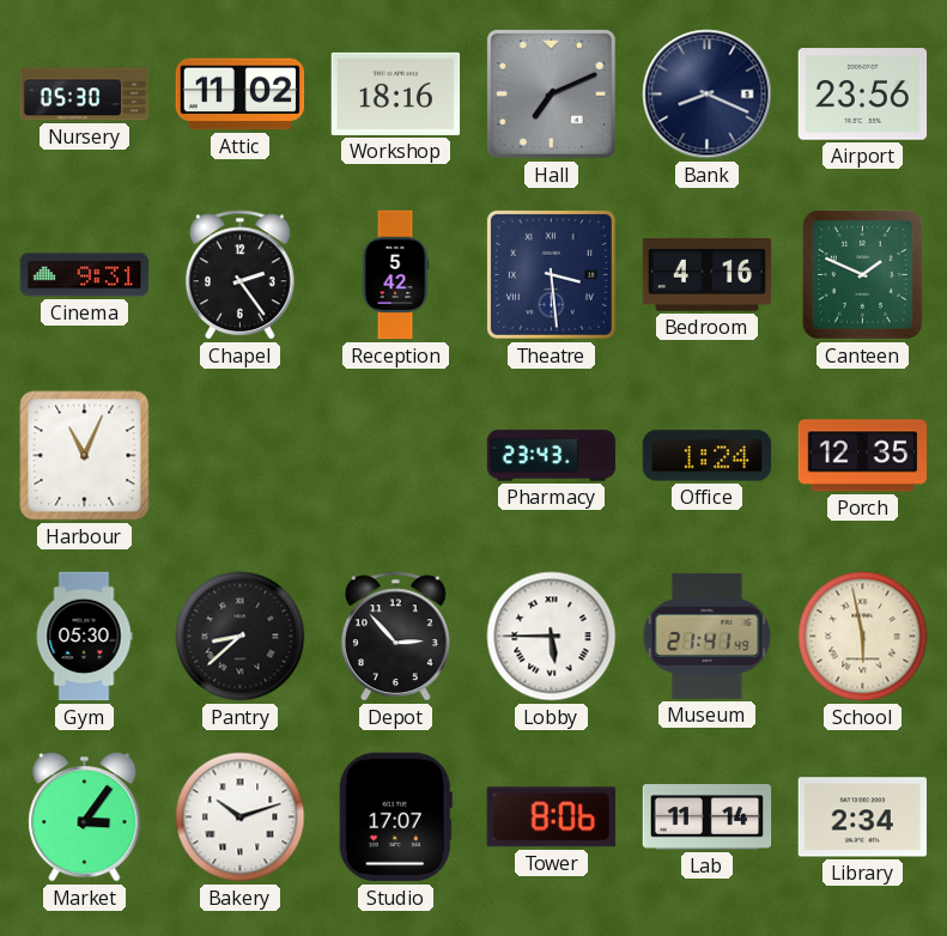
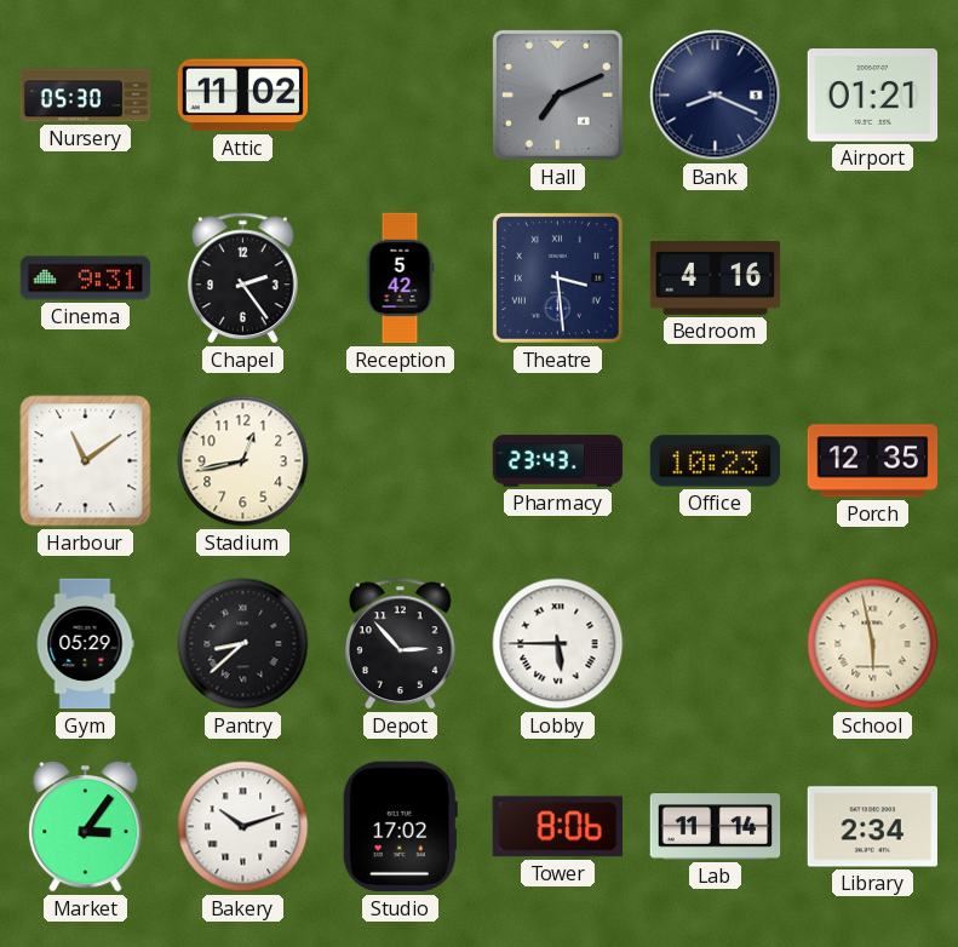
Workshop: 18:16 -> none
Airport: 23:56 -> 01:21
Canteen: 1:49 -> none
Harbour: 11:04 -> 11:09
Stadium: none -> 12:43
Office: 1:24 -> 10:23
Gym: 05:30 -> 05:29
Museum: 21:41 -> none
Studio: 17:07 -> 17:02
